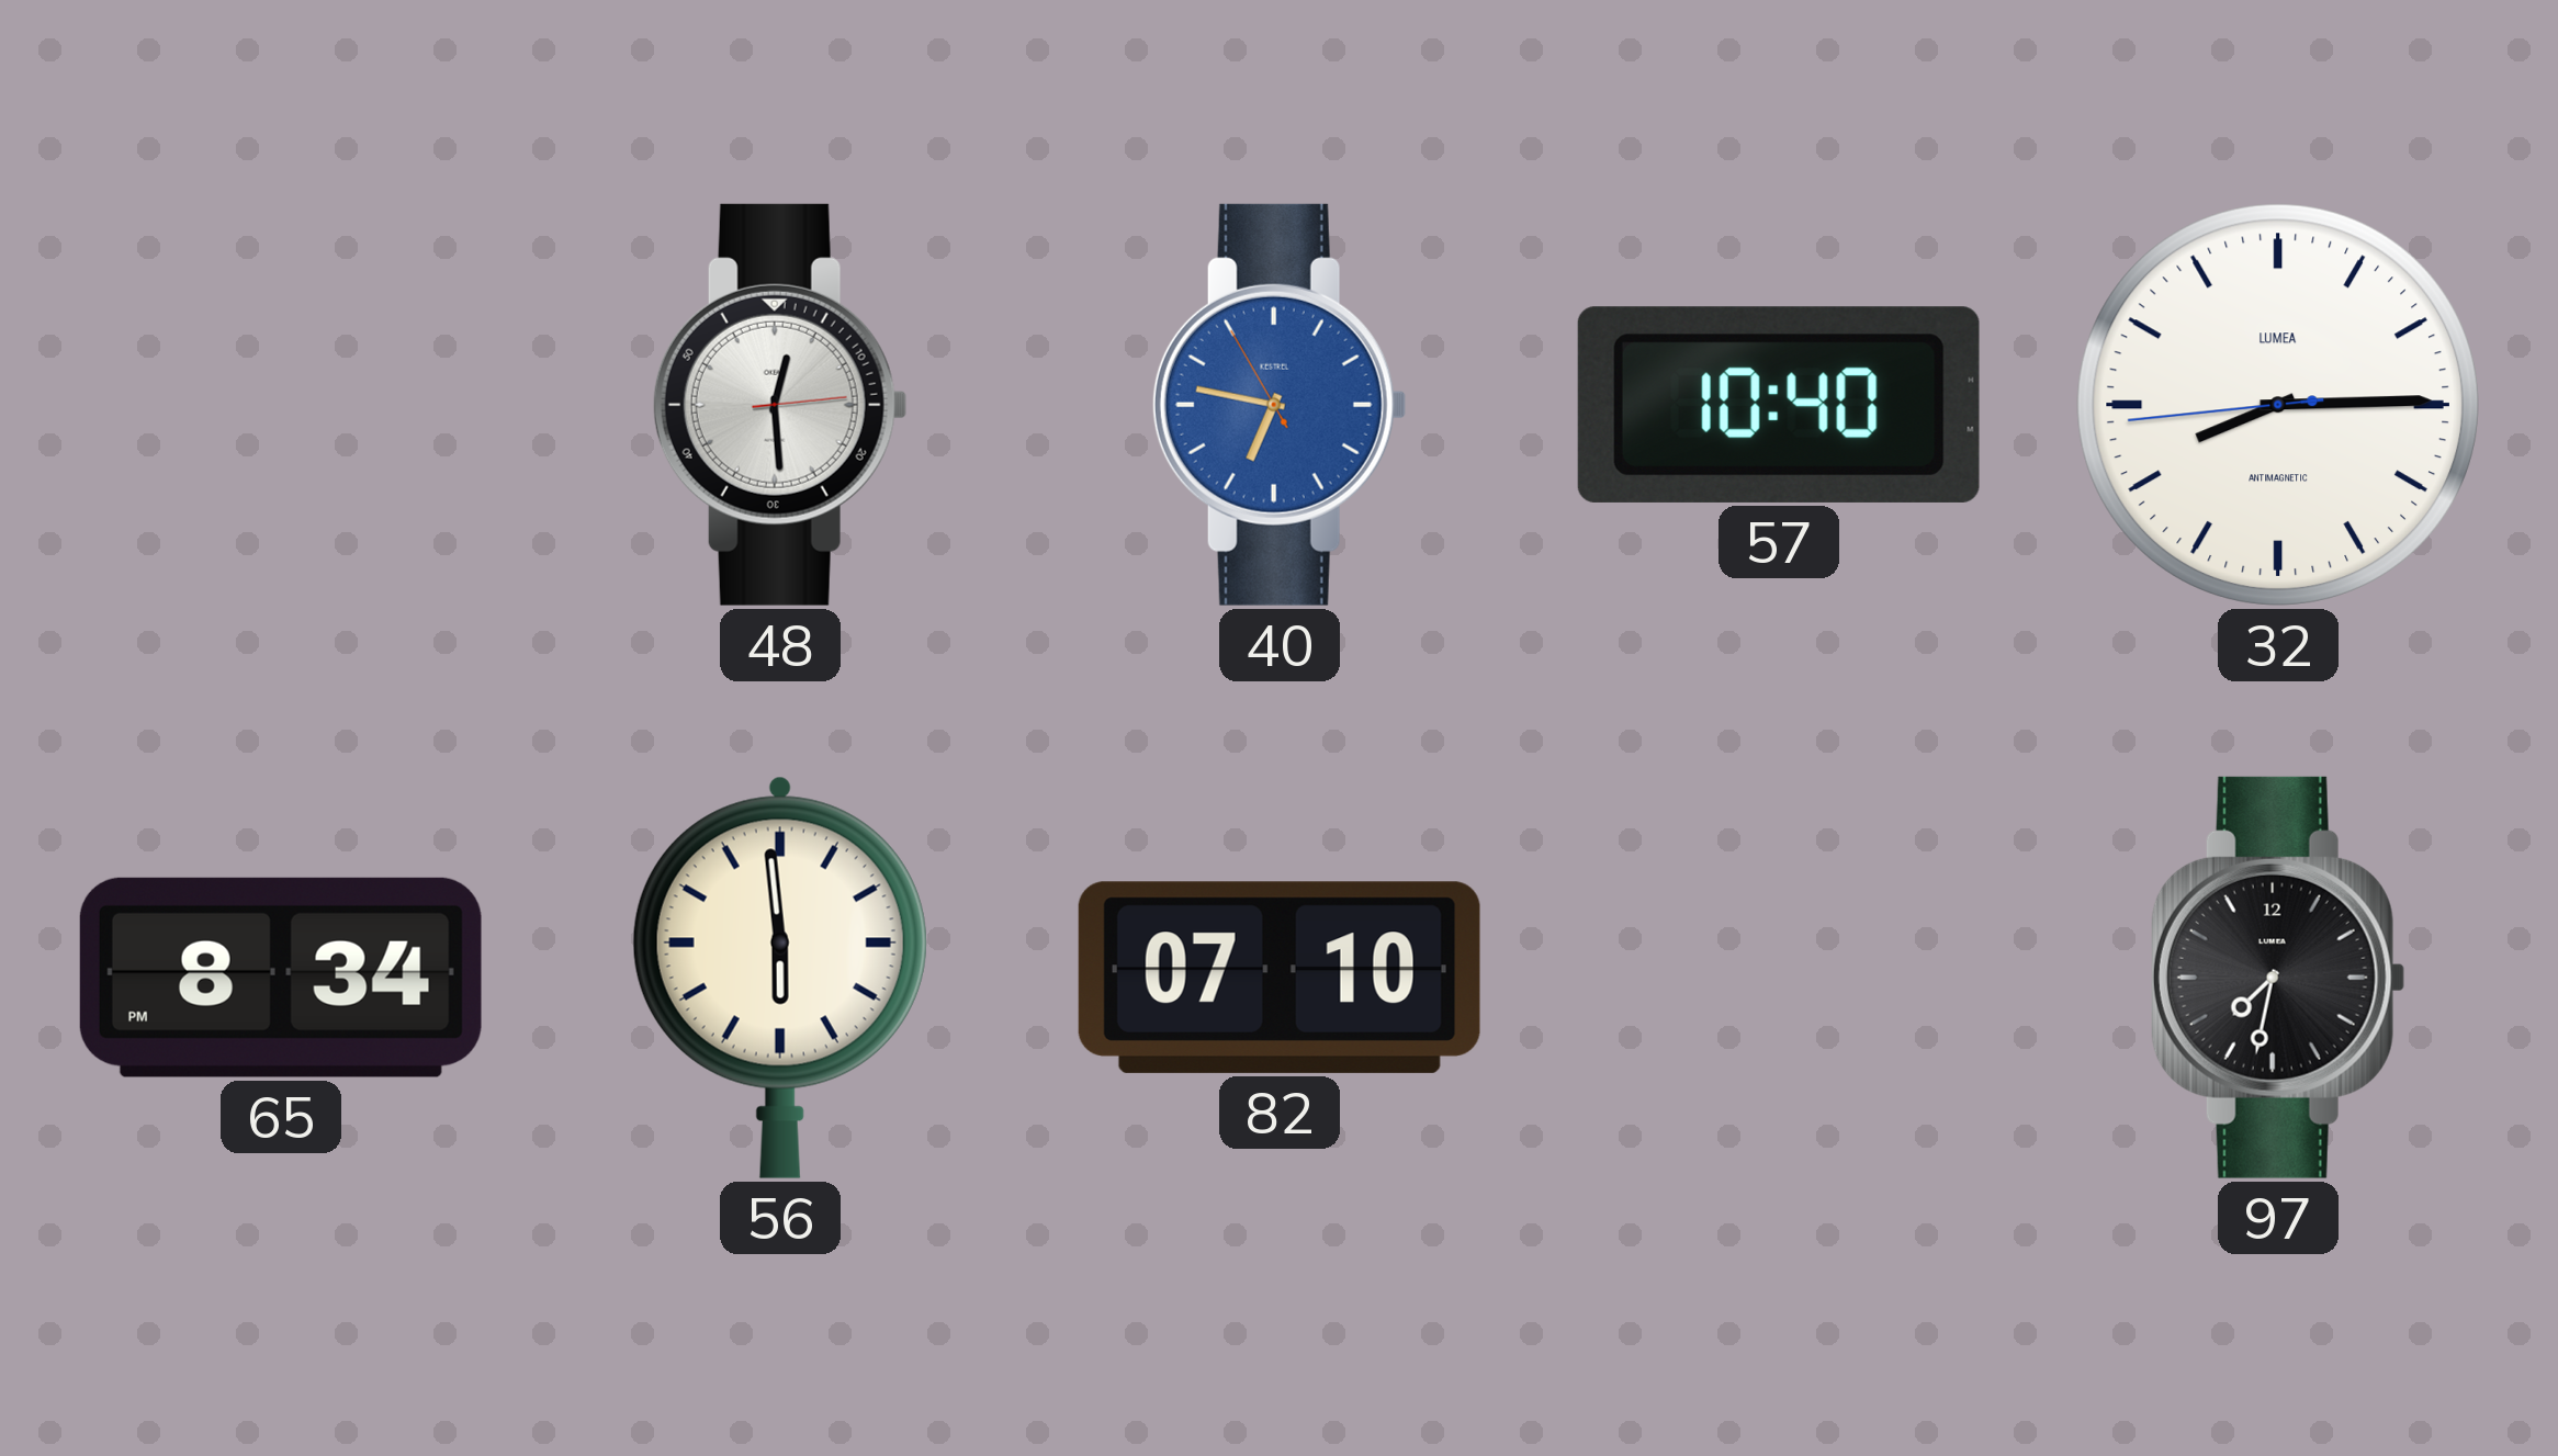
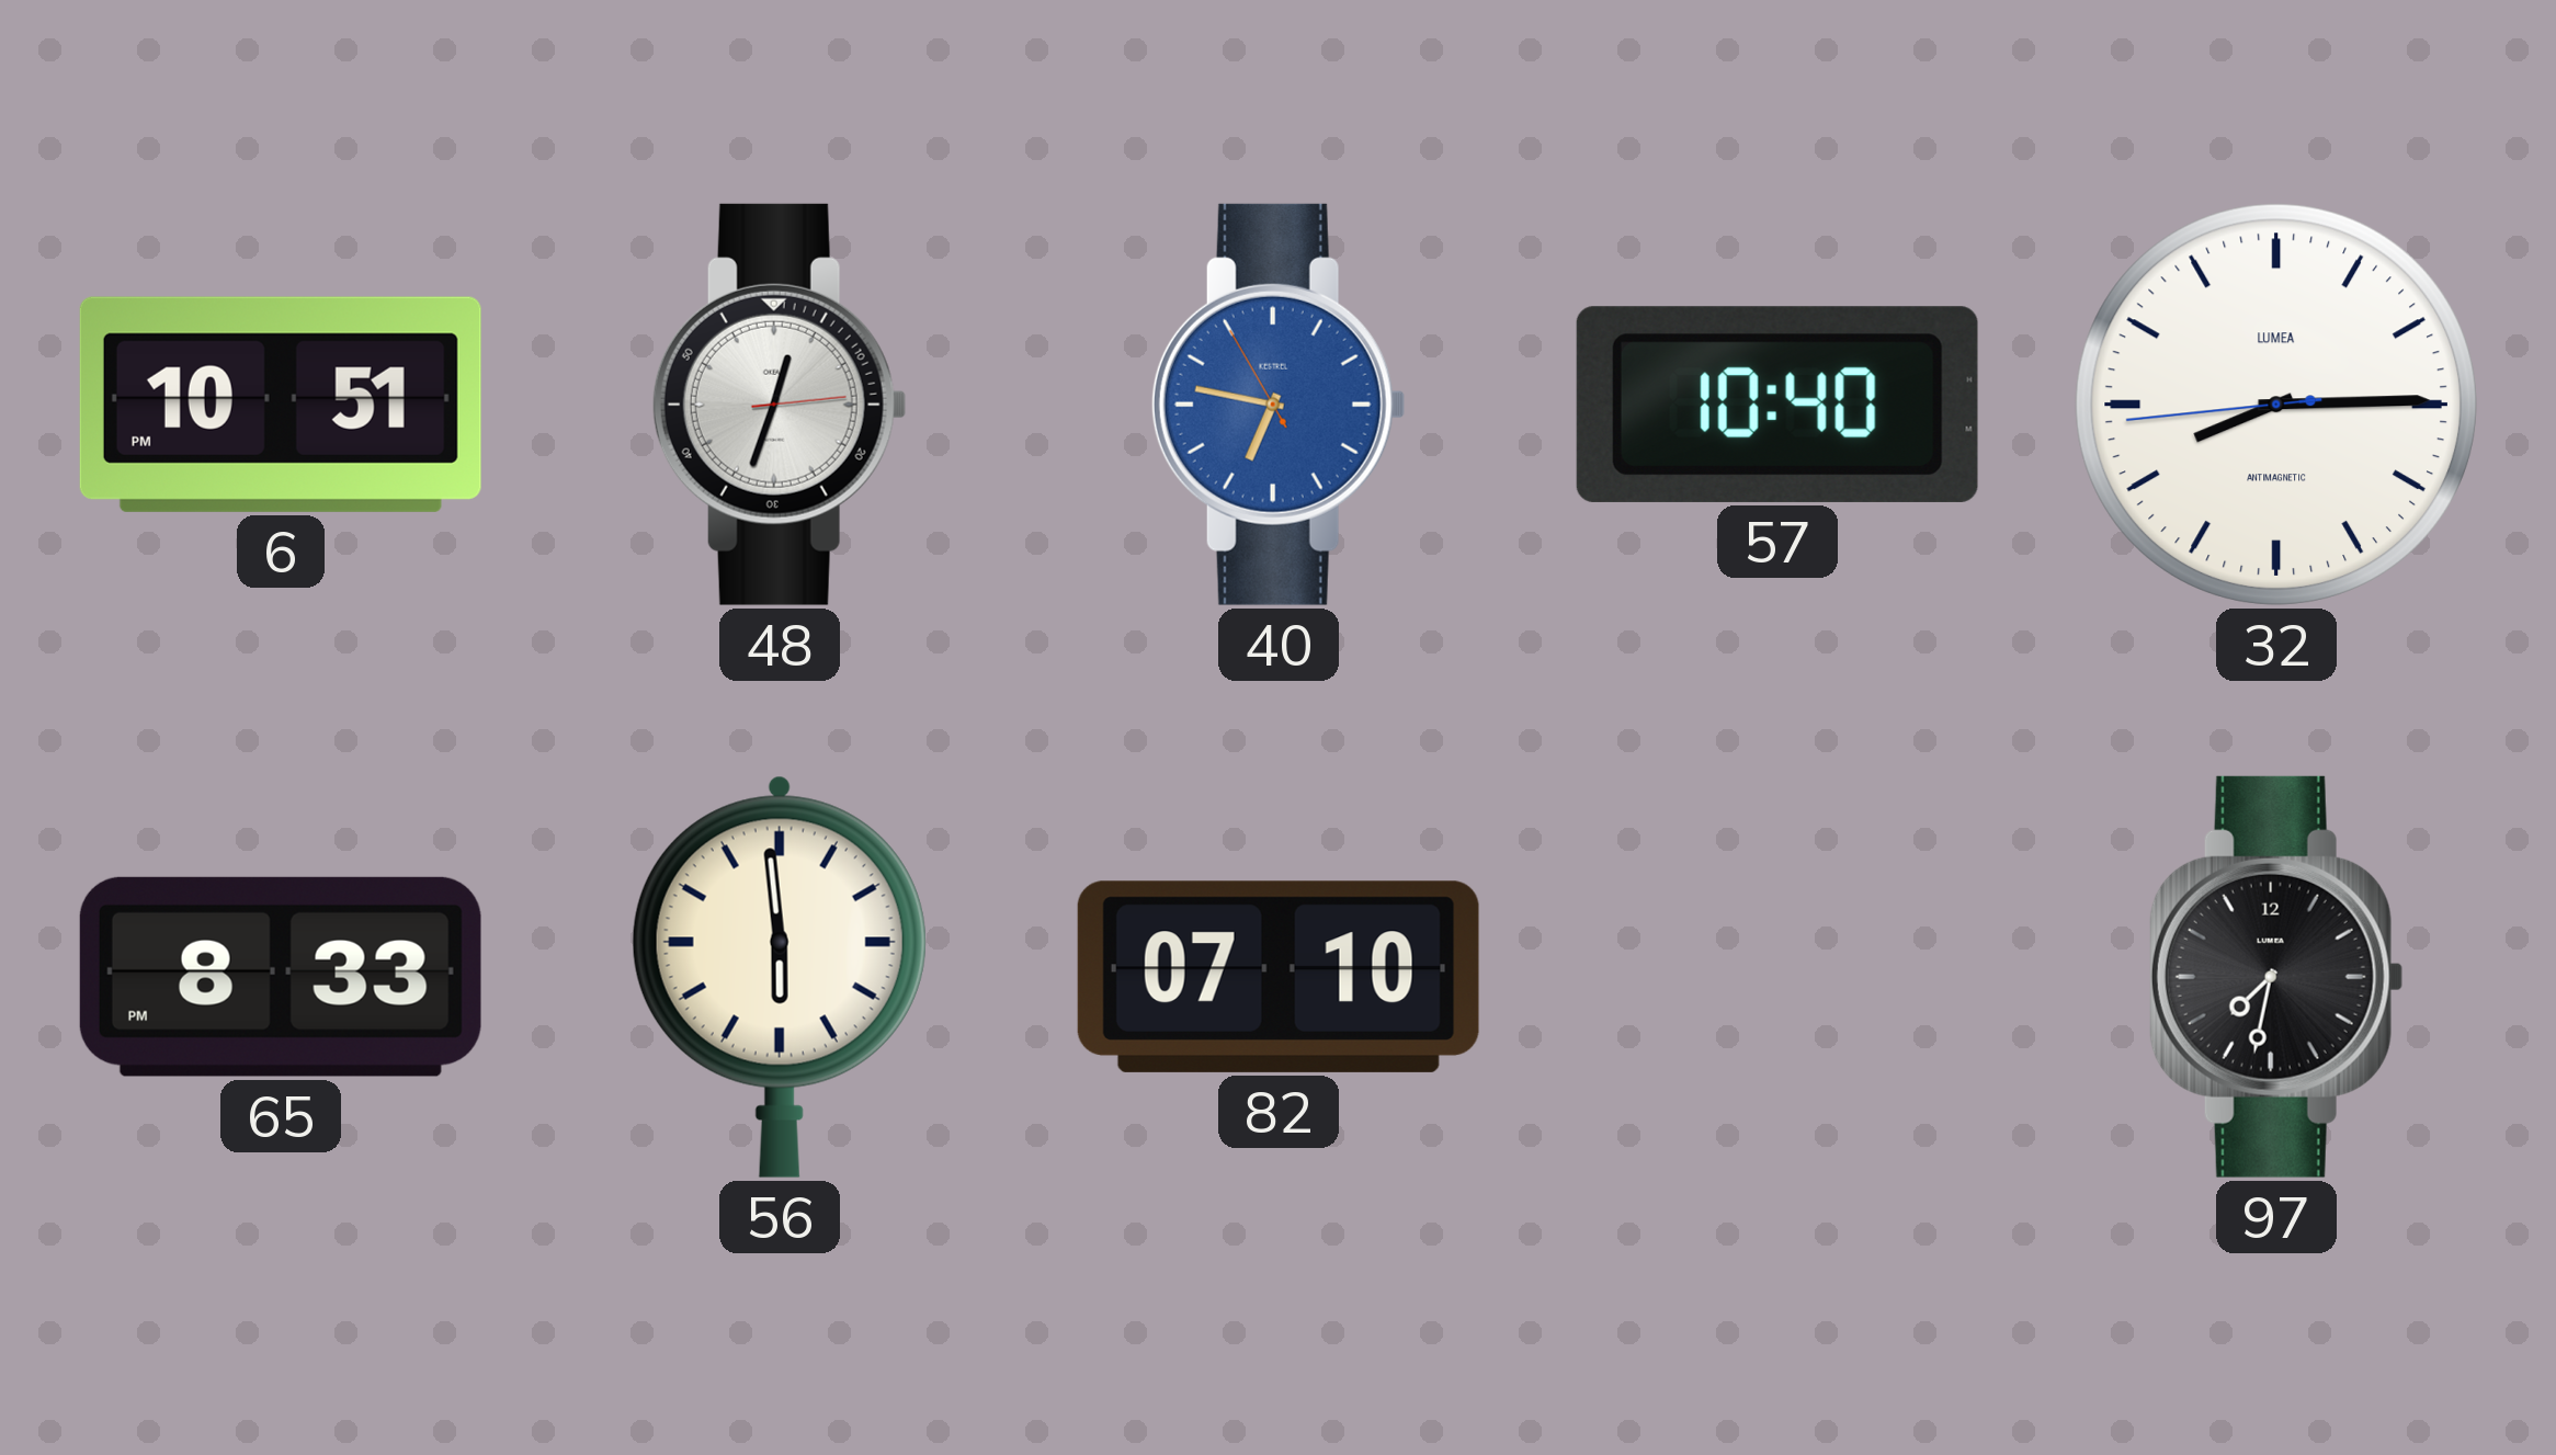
6: none -> 10:51
48: 12:29 -> 12:33
65: 8:34 -> 8:33
